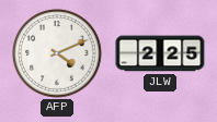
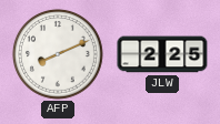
AFP: 4:11 -> 8:11
